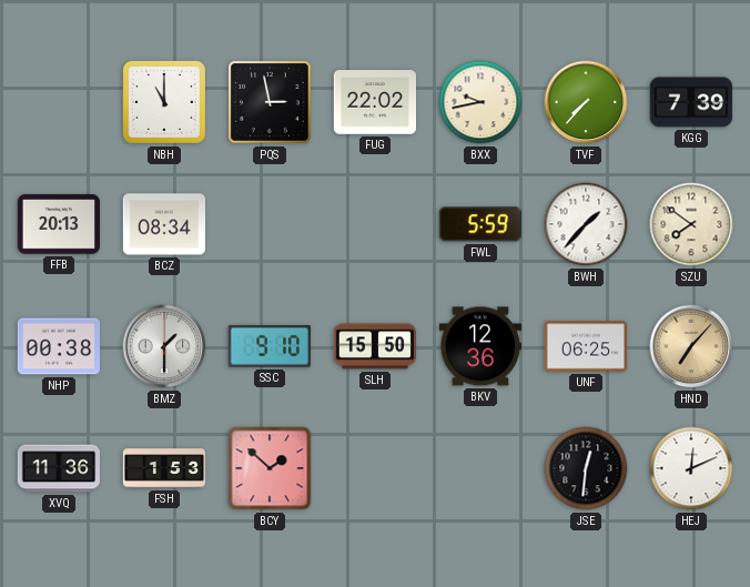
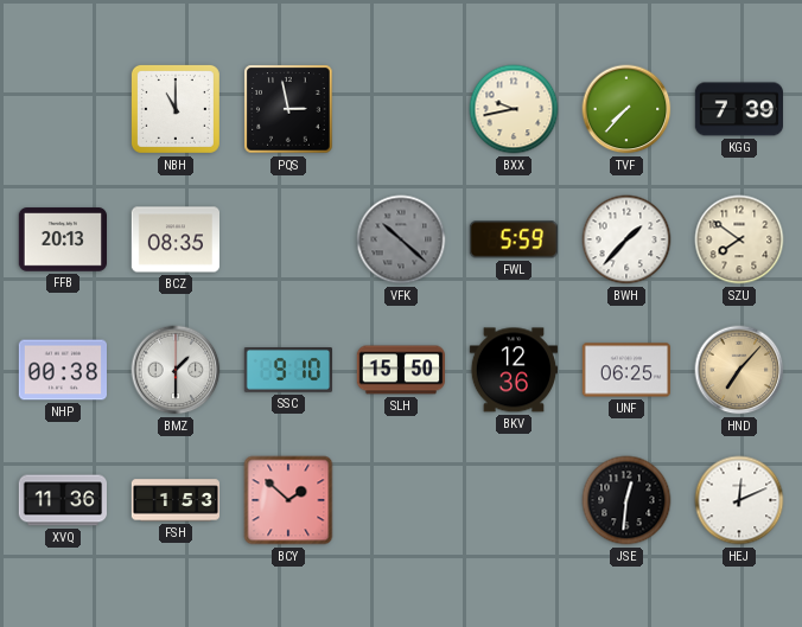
FUG: 22:02 -> none
BCZ: 08:34 -> 08:35
VFK: none -> 10:22
